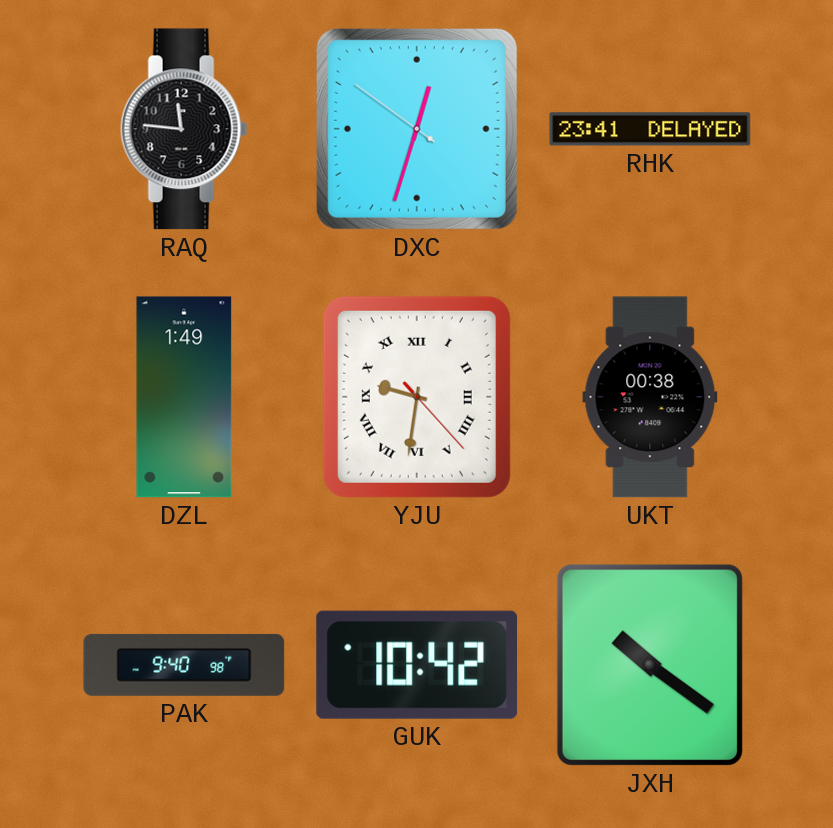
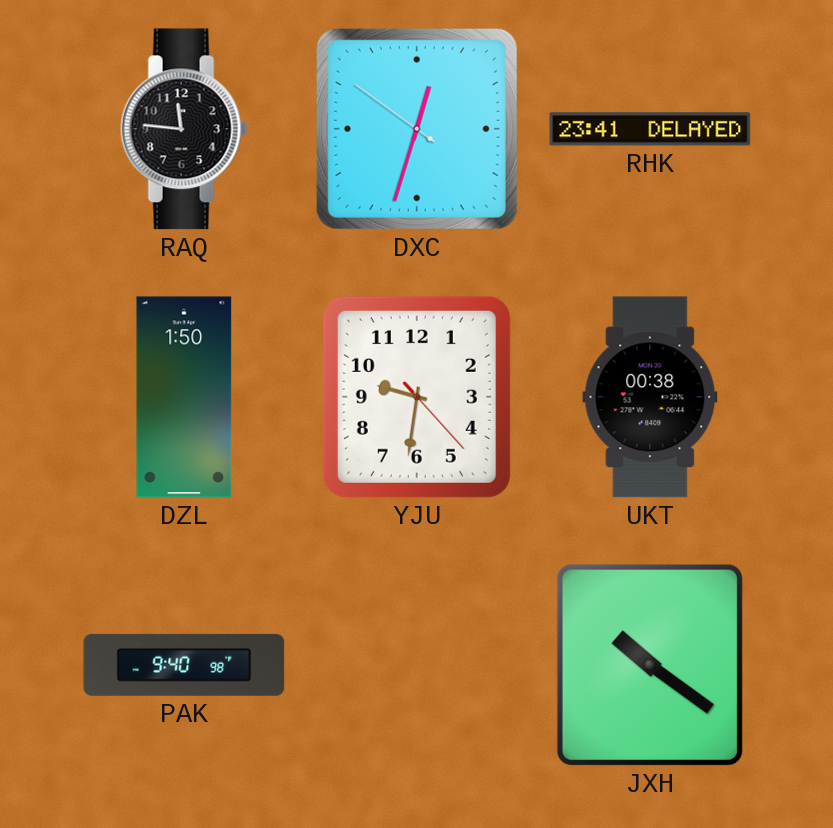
DZL: 1:49 -> 1:50
YJU numerals: Roman -> Arabic
GUK: 10:42 -> none
